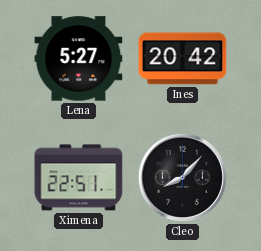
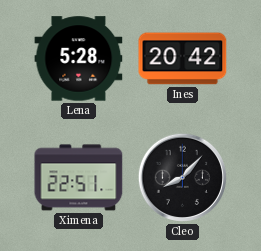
Lena: 5:27 -> 5:28
